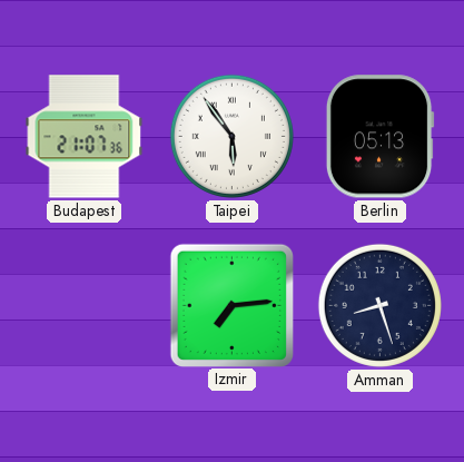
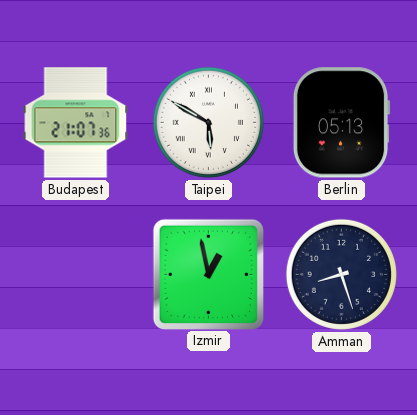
Taipei: 5:54 -> 5:50
Izmir: 7:14 -> 12:58
